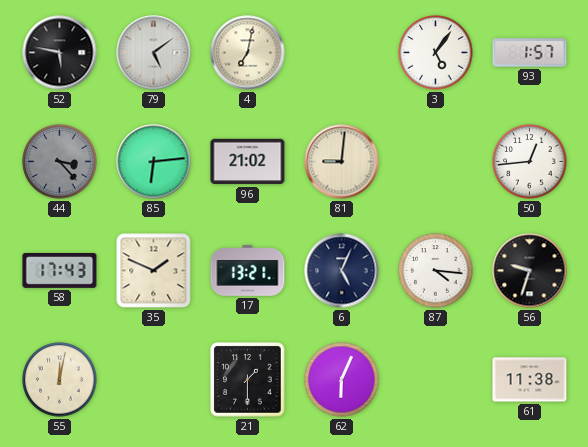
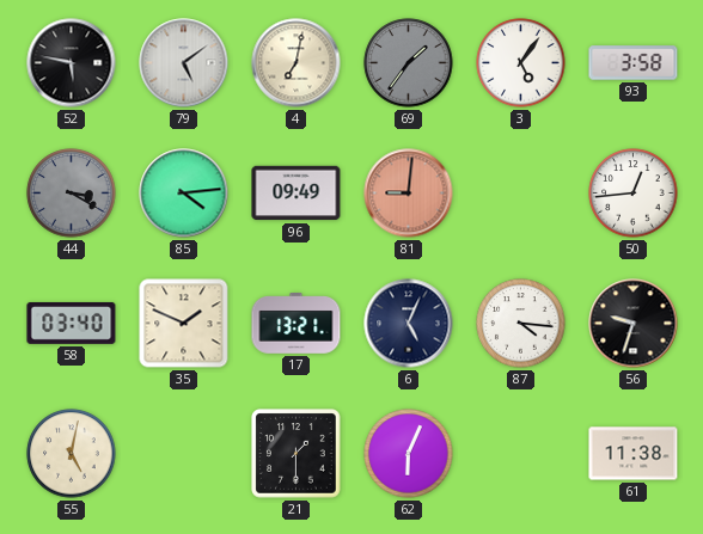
69: none -> 1:36
93: 1:57 -> 3:58
44: 3:23 -> 3:20
85: 6:14 -> 4:14
96: 21:02 -> 09:49
81 dial: cream -> salmon
58: 17:43 -> 03:40
55: 12:02 -> 5:02
